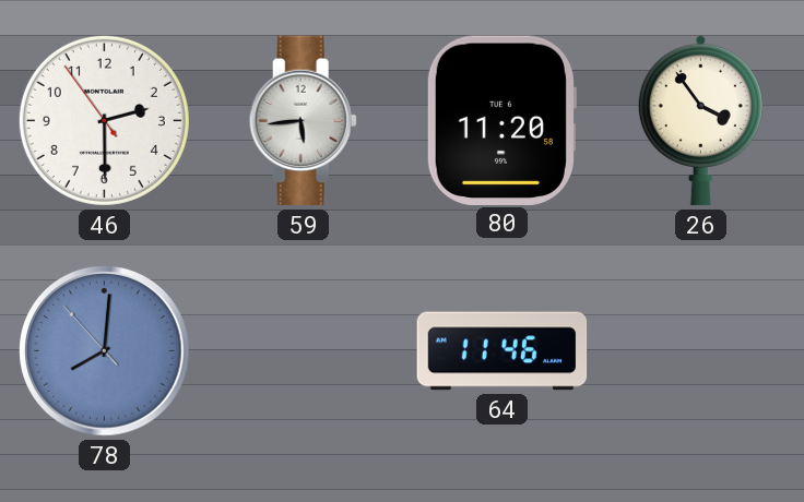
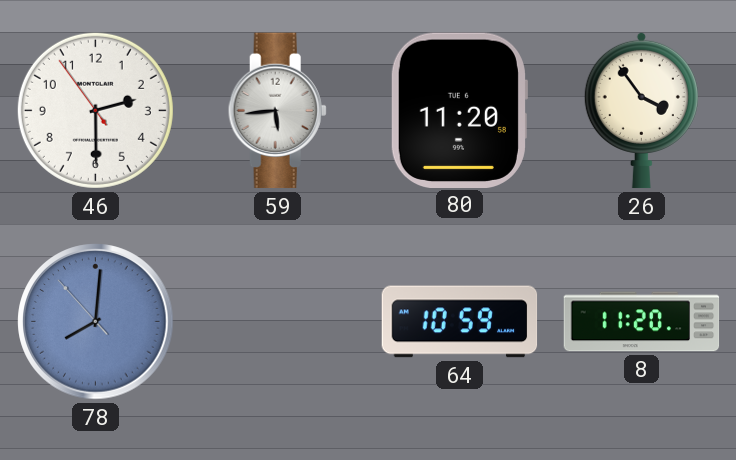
64: 11:46 -> 10:59
8: none -> 11:20
